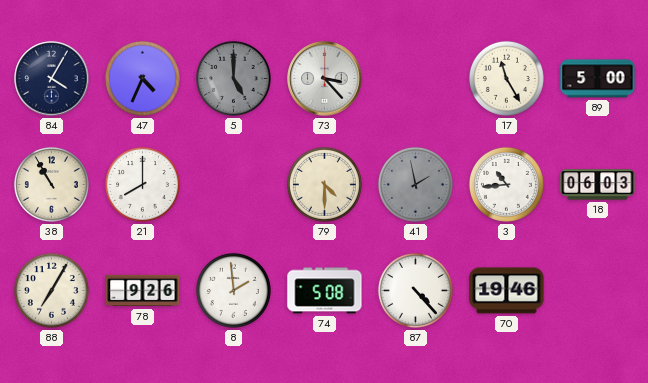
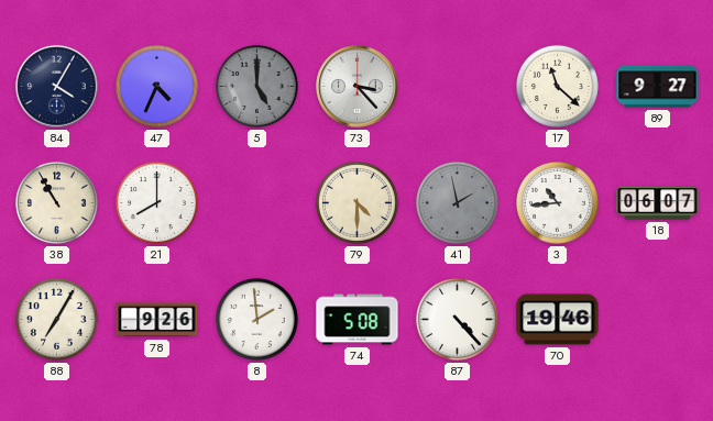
17: 11:25 -> 11:22
89: 5:00 -> 9:27
18: 06:03 -> 06:07
